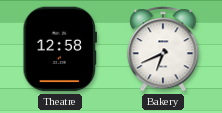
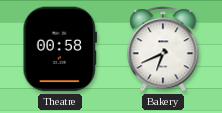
Theatre: 12:58 -> 00:58
